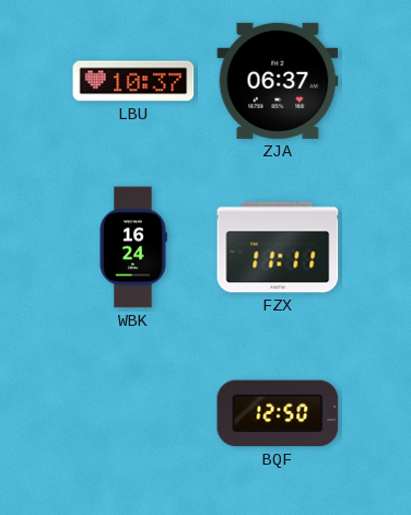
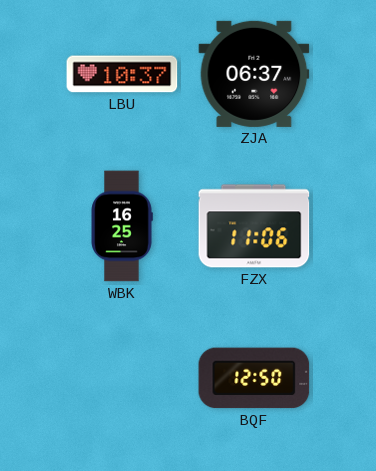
WBK: 16:24 -> 16:25
FZX: 11:11 -> 11:06
